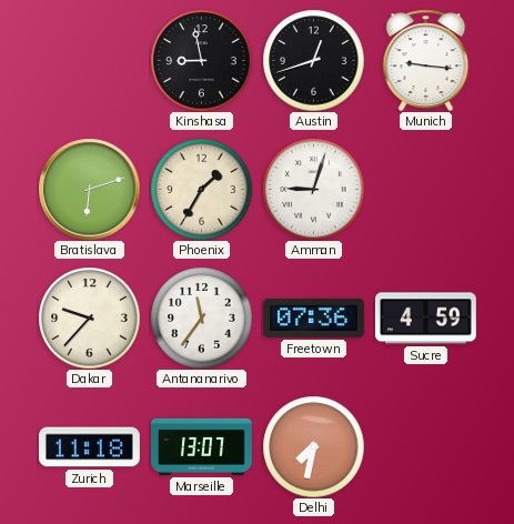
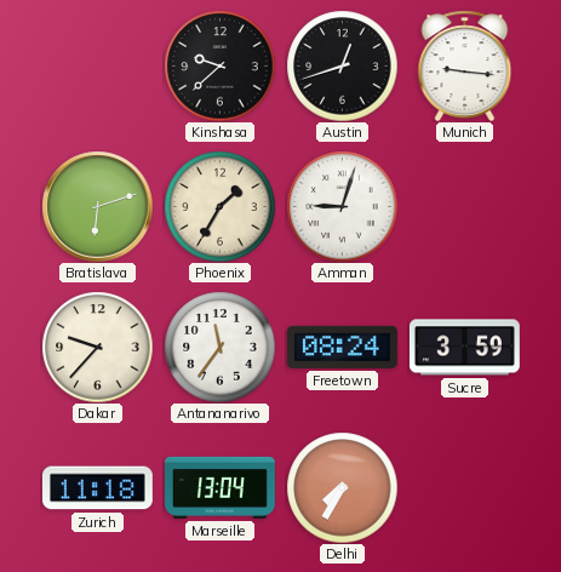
Kinshasa: 8:58 -> 9:38
Freetown: 07:36 -> 08:24
Sucre: 4:59 -> 3:59
Marseille: 13:07 -> 13:04
Delhi: 7:32 -> 7:35
